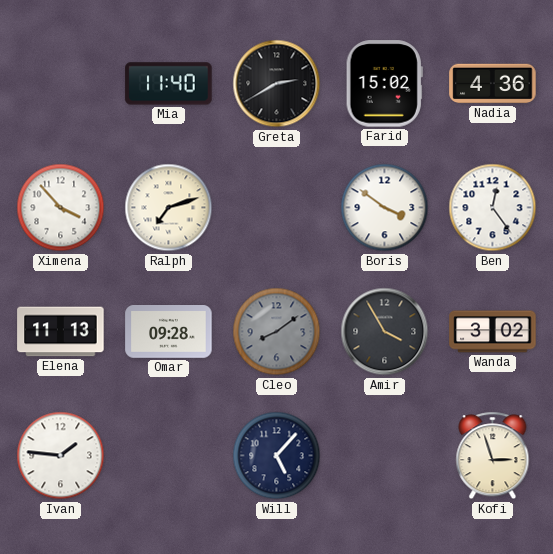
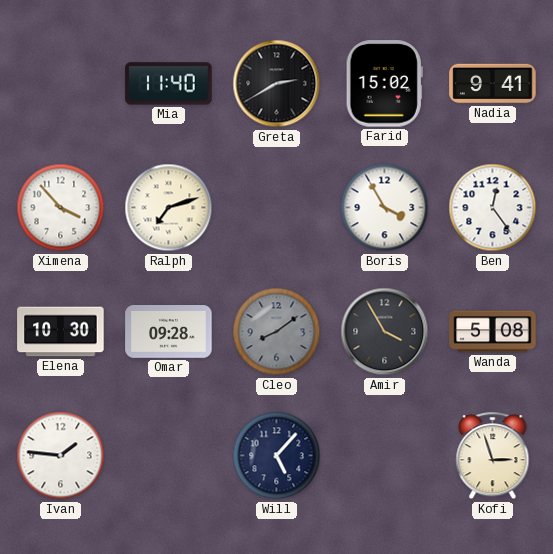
Nadia: 4:36 -> 9:41
Boris: 3:51 -> 3:55
Elena: 11:13 -> 10:30
Wanda: 3:02 -> 5:08
